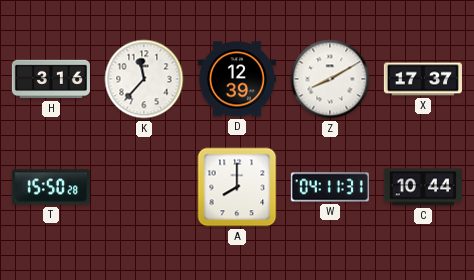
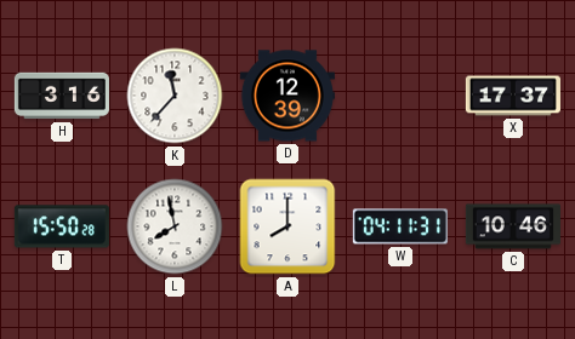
Z: 8:10 -> none
L: none -> 7:58
C: 10:44 -> 10:46
